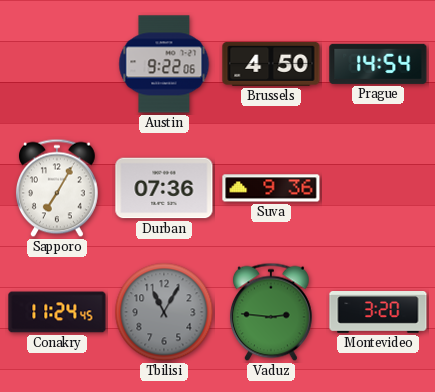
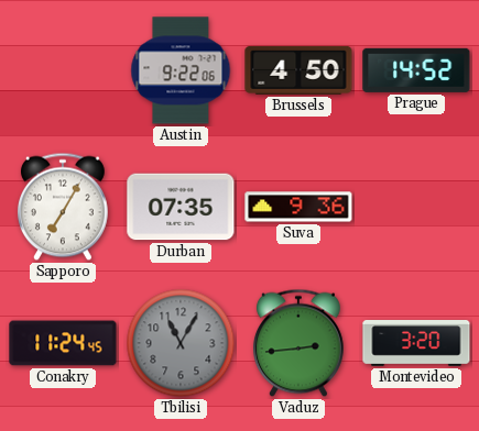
Prague: 14:54 -> 14:52
Durban: 07:36 -> 07:35
Vaduz: 2:46 -> 2:44
